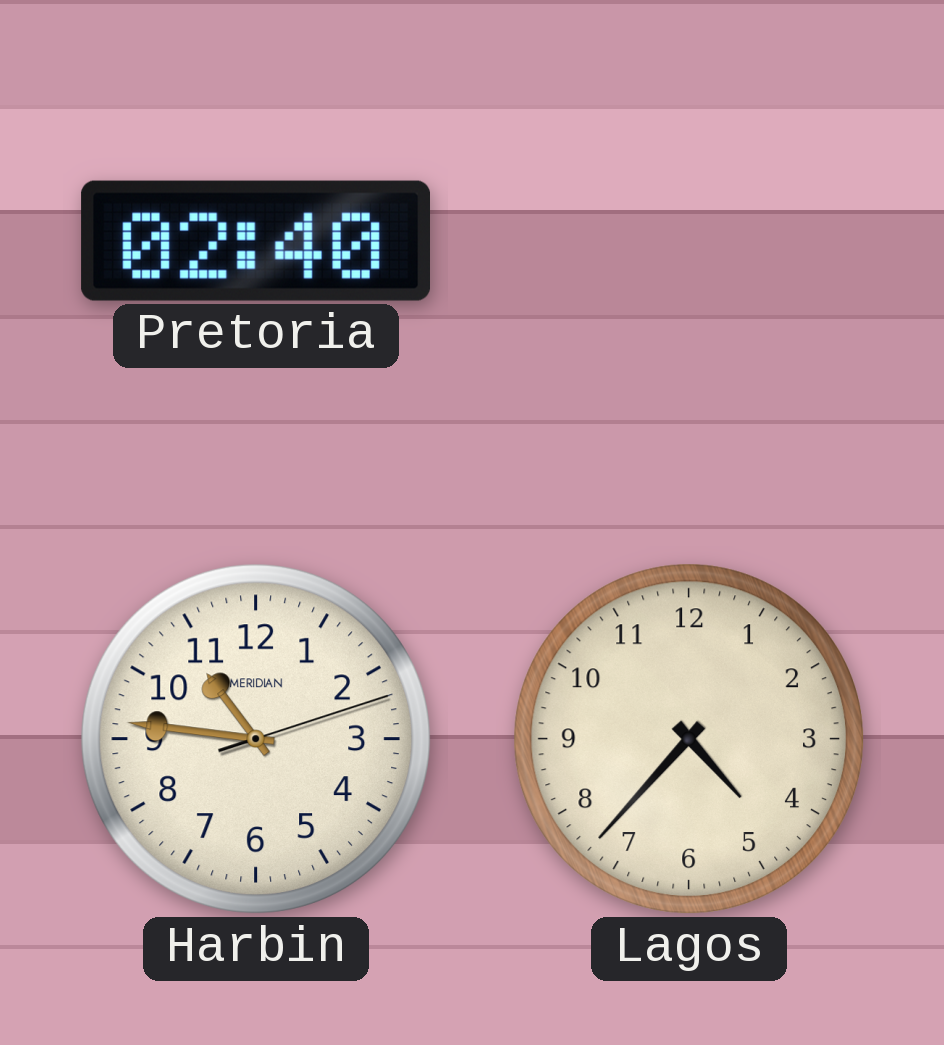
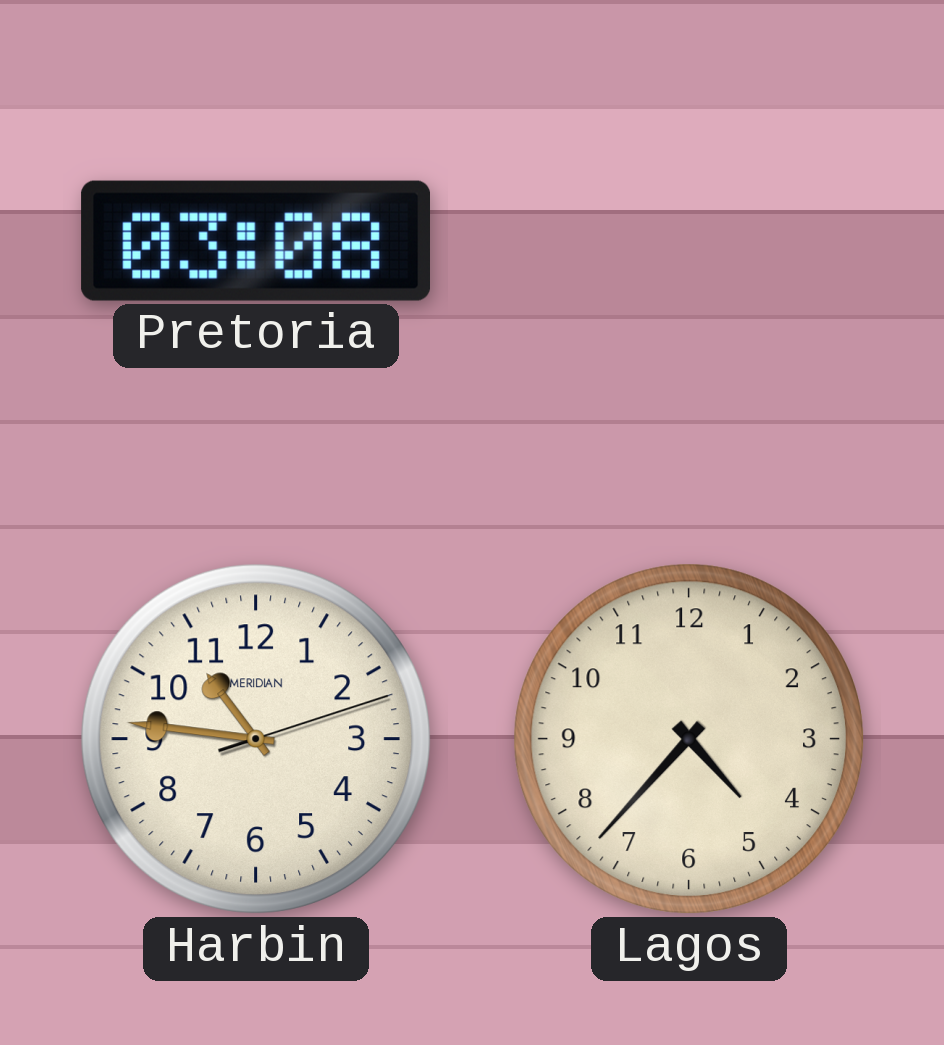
Pretoria: 02:40 -> 03:08
